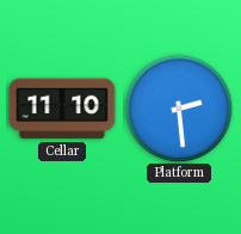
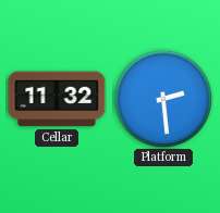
Cellar: 11:10 -> 11:32
